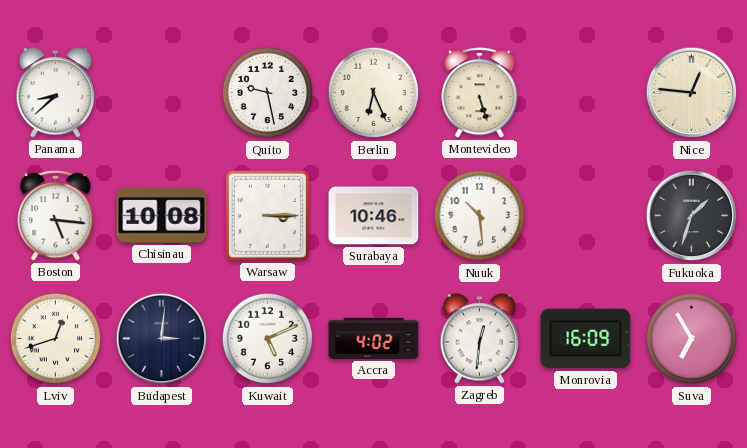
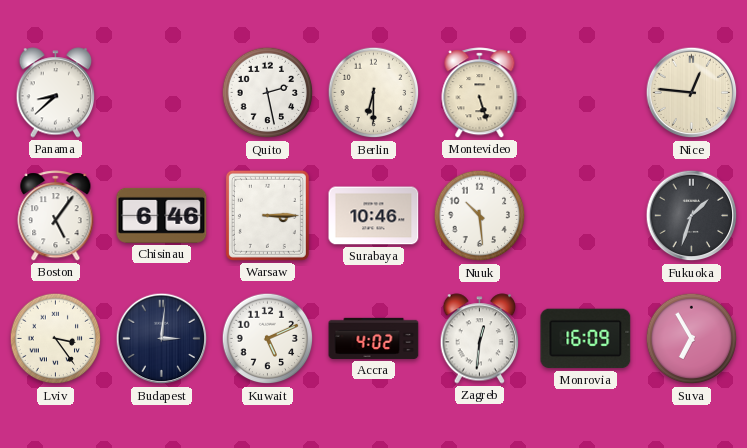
Quito: 9:28 -> 2:28
Berlin: 6:26 -> 6:30
Boston: 5:16 -> 5:06
Chisinau: 10:08 -> 6:46
Lviv: 12:42 -> 3:24
